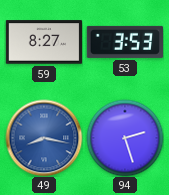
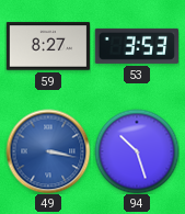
49: 8:17 -> 3:17
94: 2:27 -> 10:27
